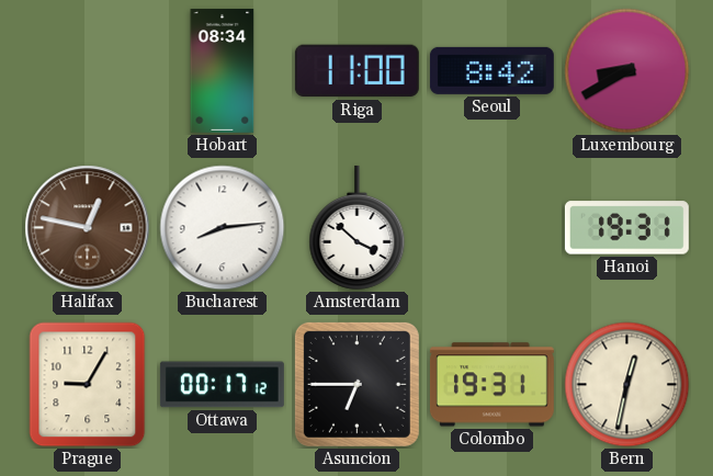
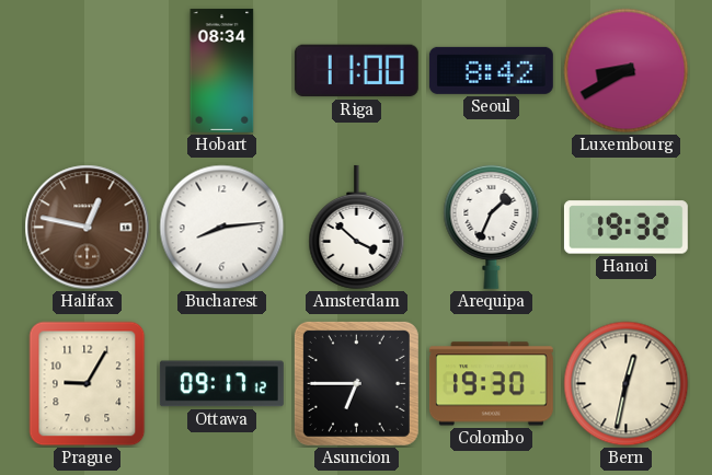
Arequipa: none -> 1:34
Hanoi: 19:31 -> 19:32
Ottawa: 00:17 -> 09:17
Colombo: 19:31 -> 19:30
